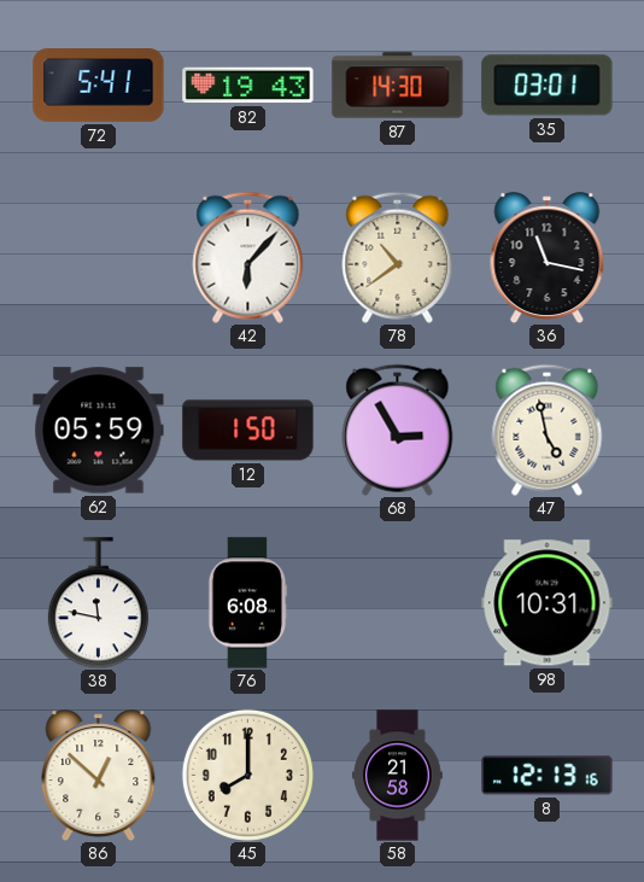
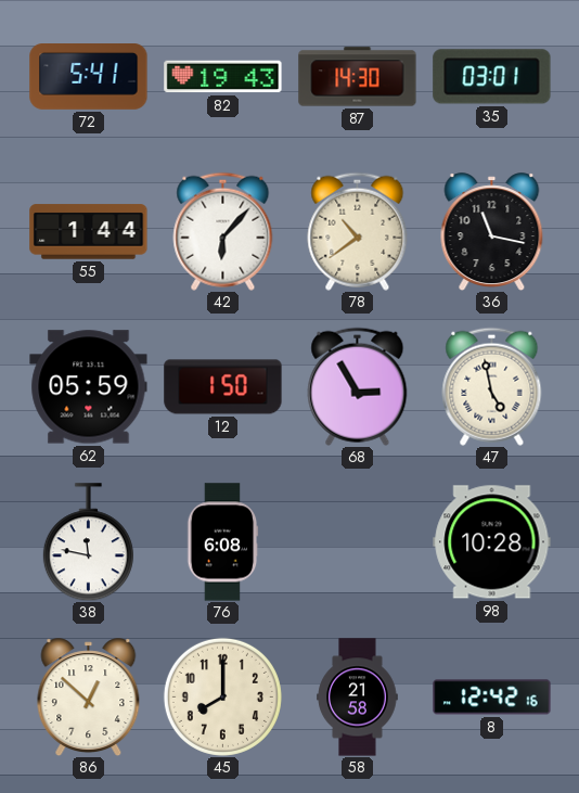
55: none -> 1:44
98: 10:31 -> 10:28
8: 12:13 -> 12:42
